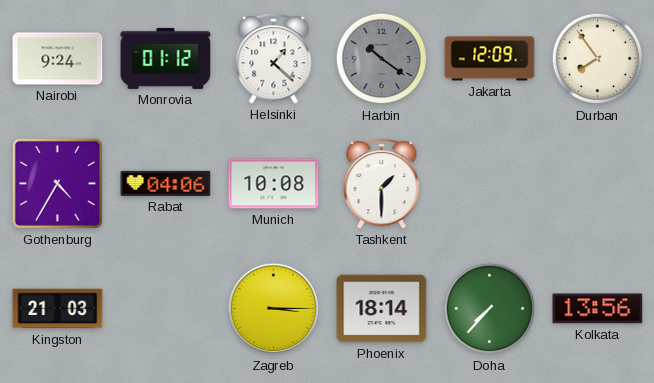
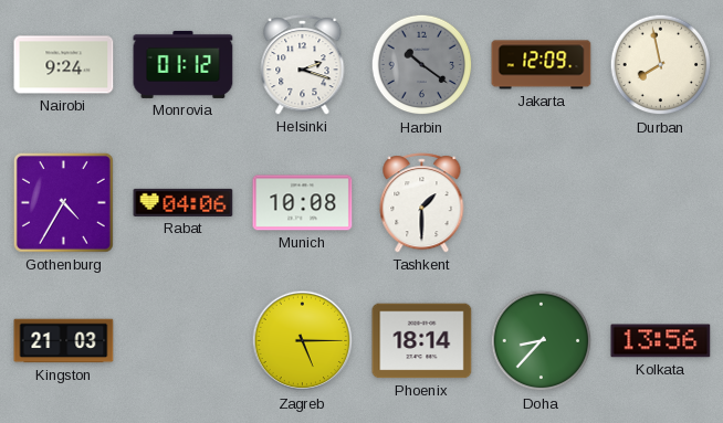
Helsinki: 1:22 -> 2:18
Durban: 7:54 -> 7:58
Zagreb: 3:15 -> 5:15
Doha: 7:37 -> 8:37
